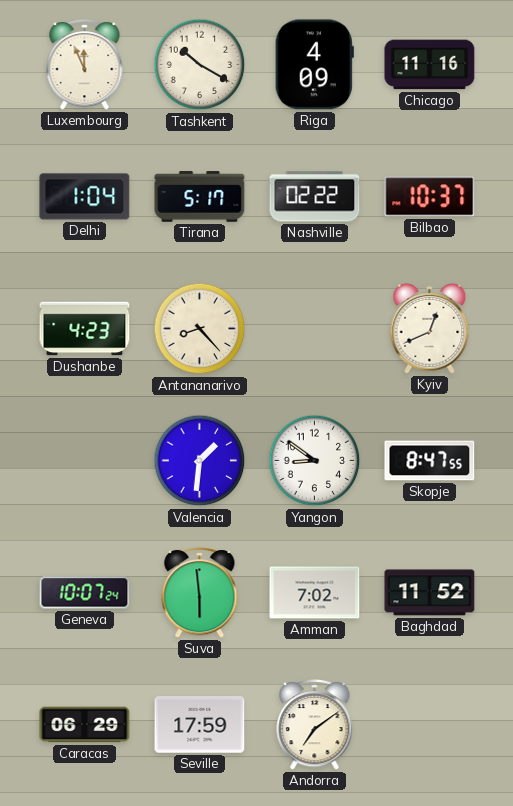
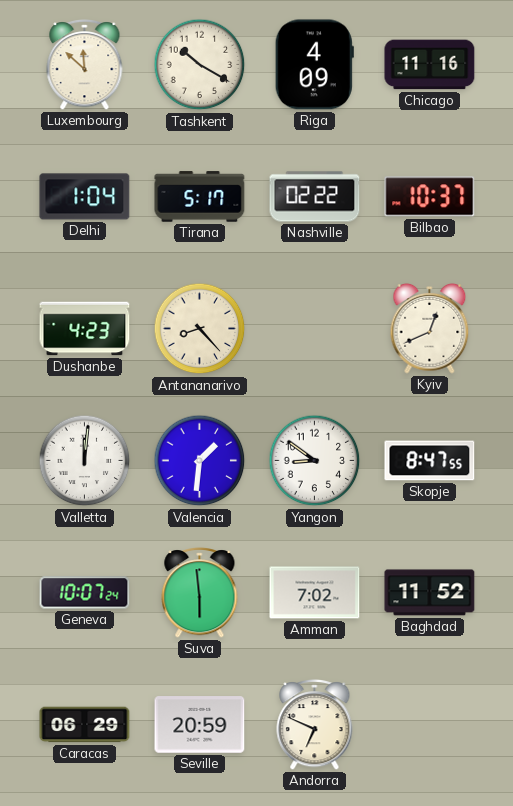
Luxembourg: 11:56 -> 11:52
Valletta: none -> 12:01
Seville: 17:59 -> 20:59
Andorra: 7:09 -> 6:49
